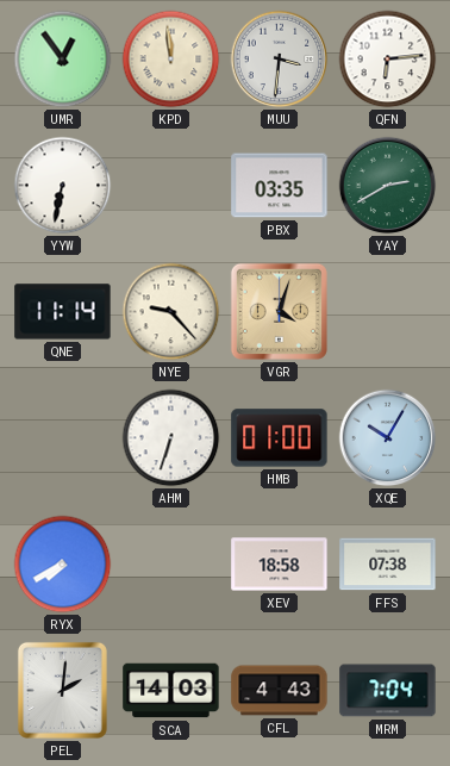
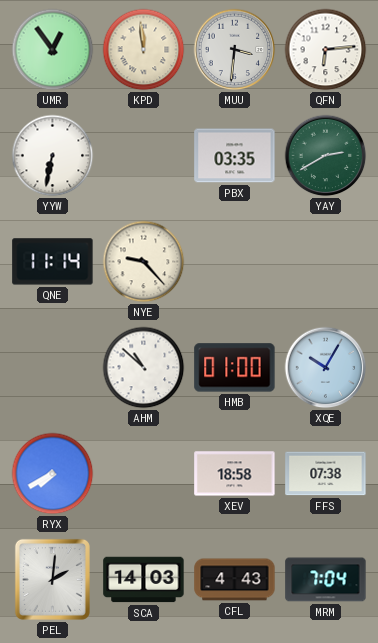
VGR: 4:03 -> none
AHM: 6:33 -> 10:52
